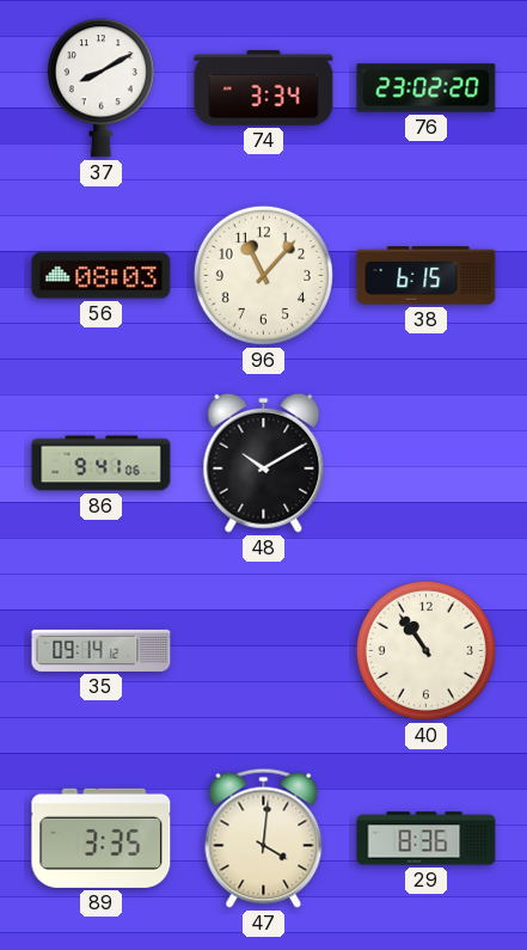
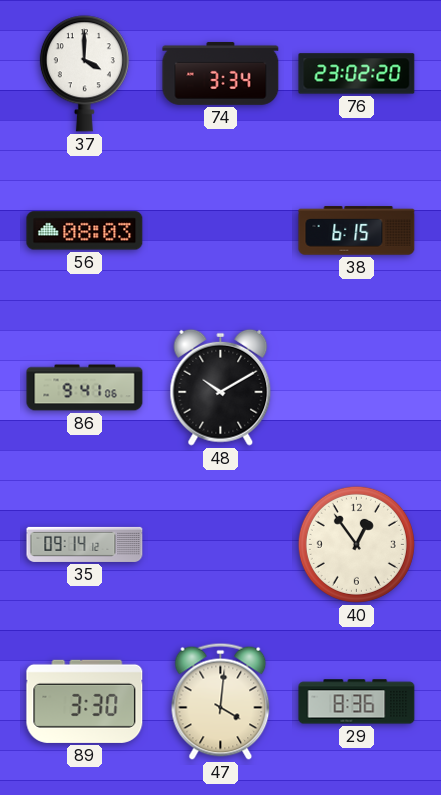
37: 8:10 -> 4:00
96: 11:07 -> none
40: 10:54 -> 12:54
89: 3:35 -> 3:30
